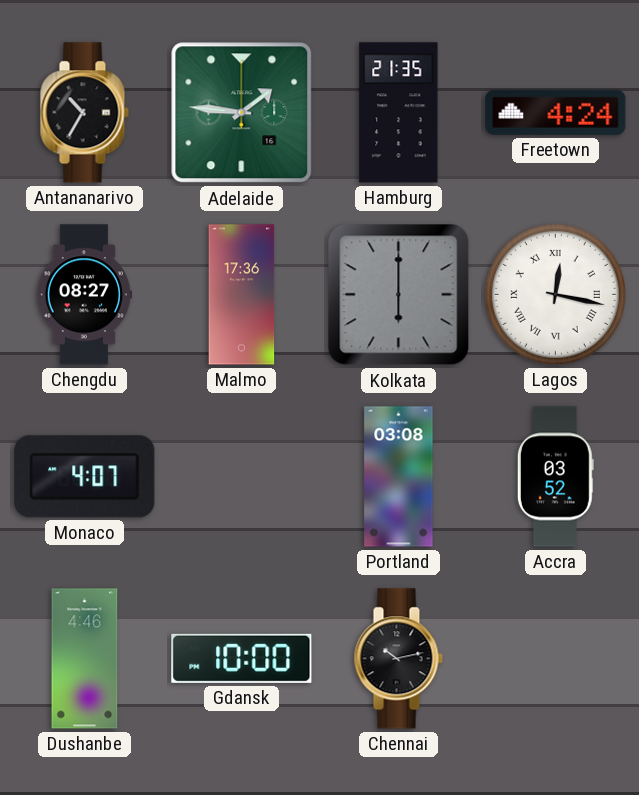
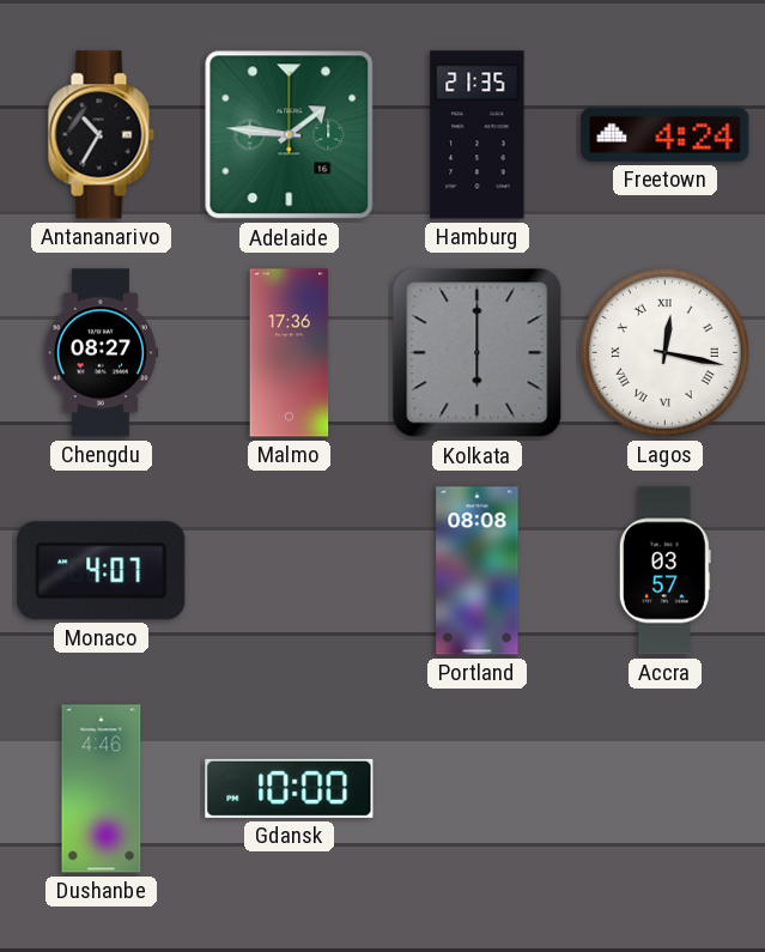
Portland: 03:08 -> 08:08
Accra: 03:52 -> 03:57
Chennai: 10:13 -> none
